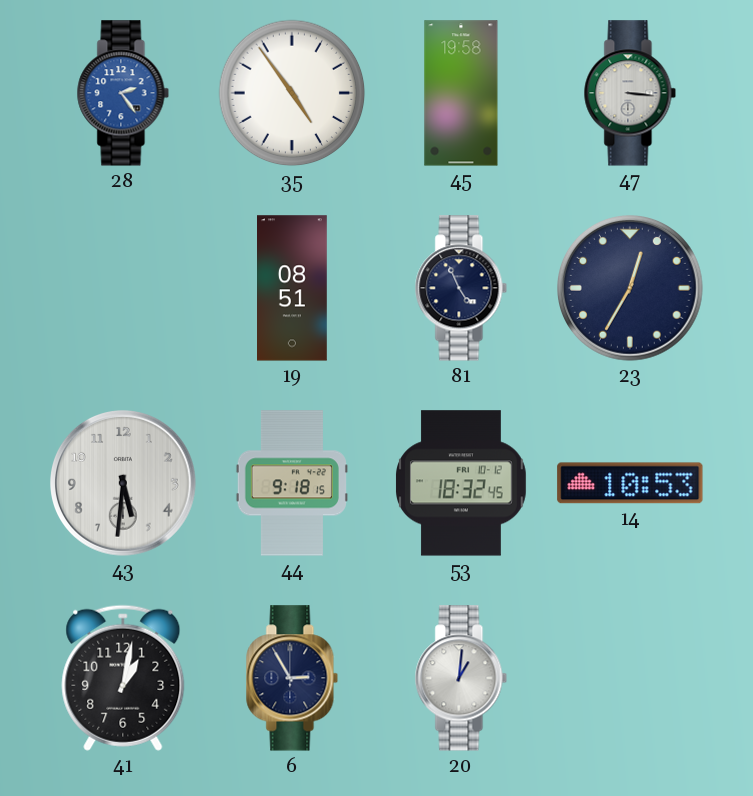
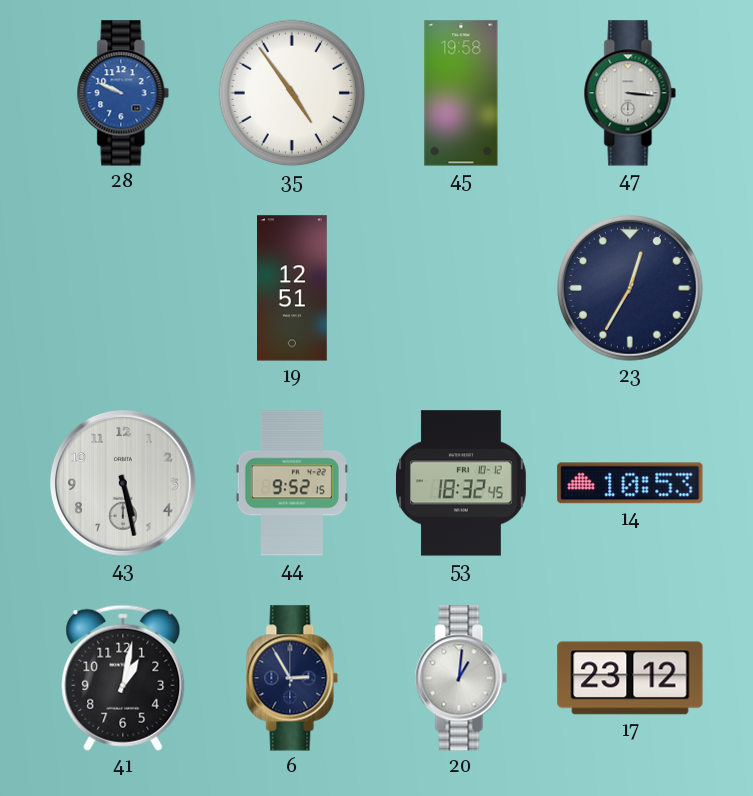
28: 2:24 -> 9:49
19: 08:51 -> 12:51
81: 4:56 -> none
43: 5:31 -> 5:28
44: 9:18 -> 9:52
17: none -> 23:12
